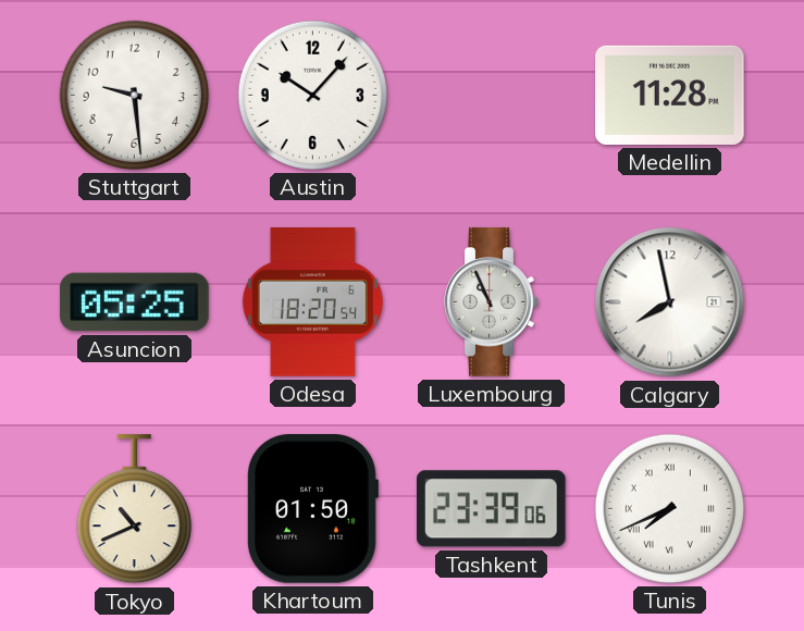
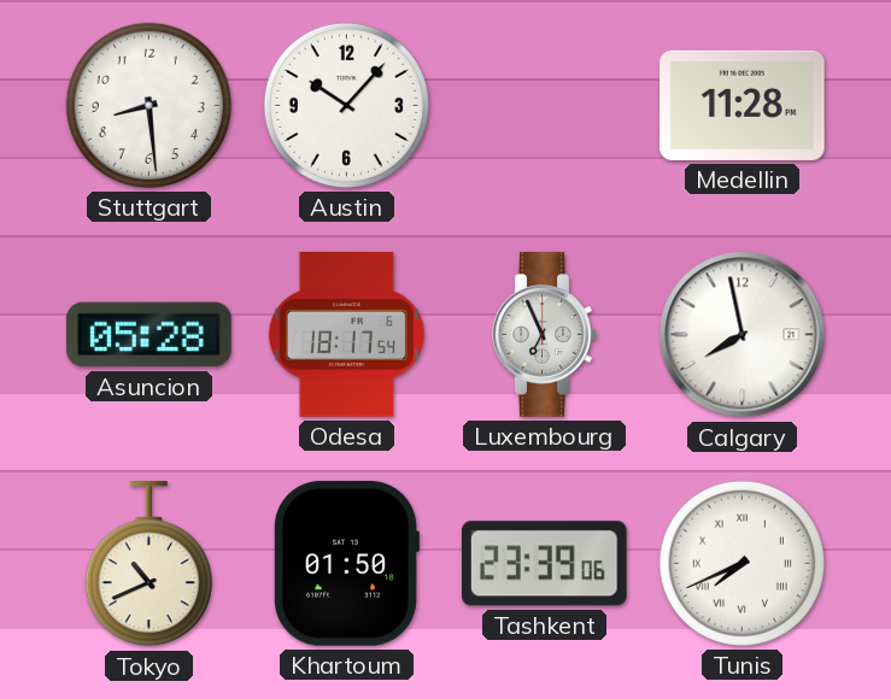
Stuttgart: 9:29 -> 8:29
Asuncion: 05:25 -> 05:28
Odesa: 18:20 -> 18:17
Luxembourg: 10:56 -> 6:56
